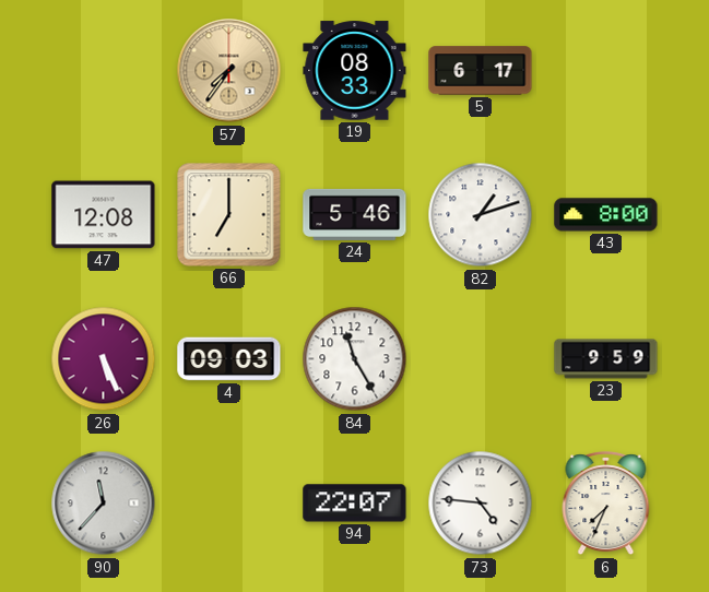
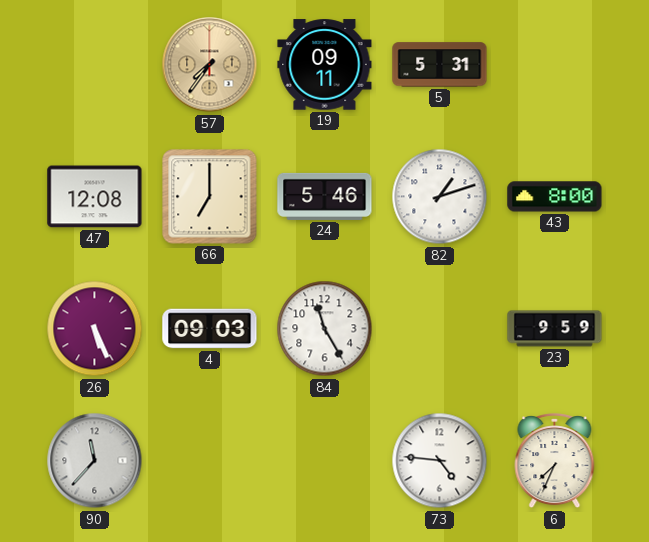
19: 08:33 -> 09:11
5: 6:17 -> 5:31
94: 22:07 -> none
